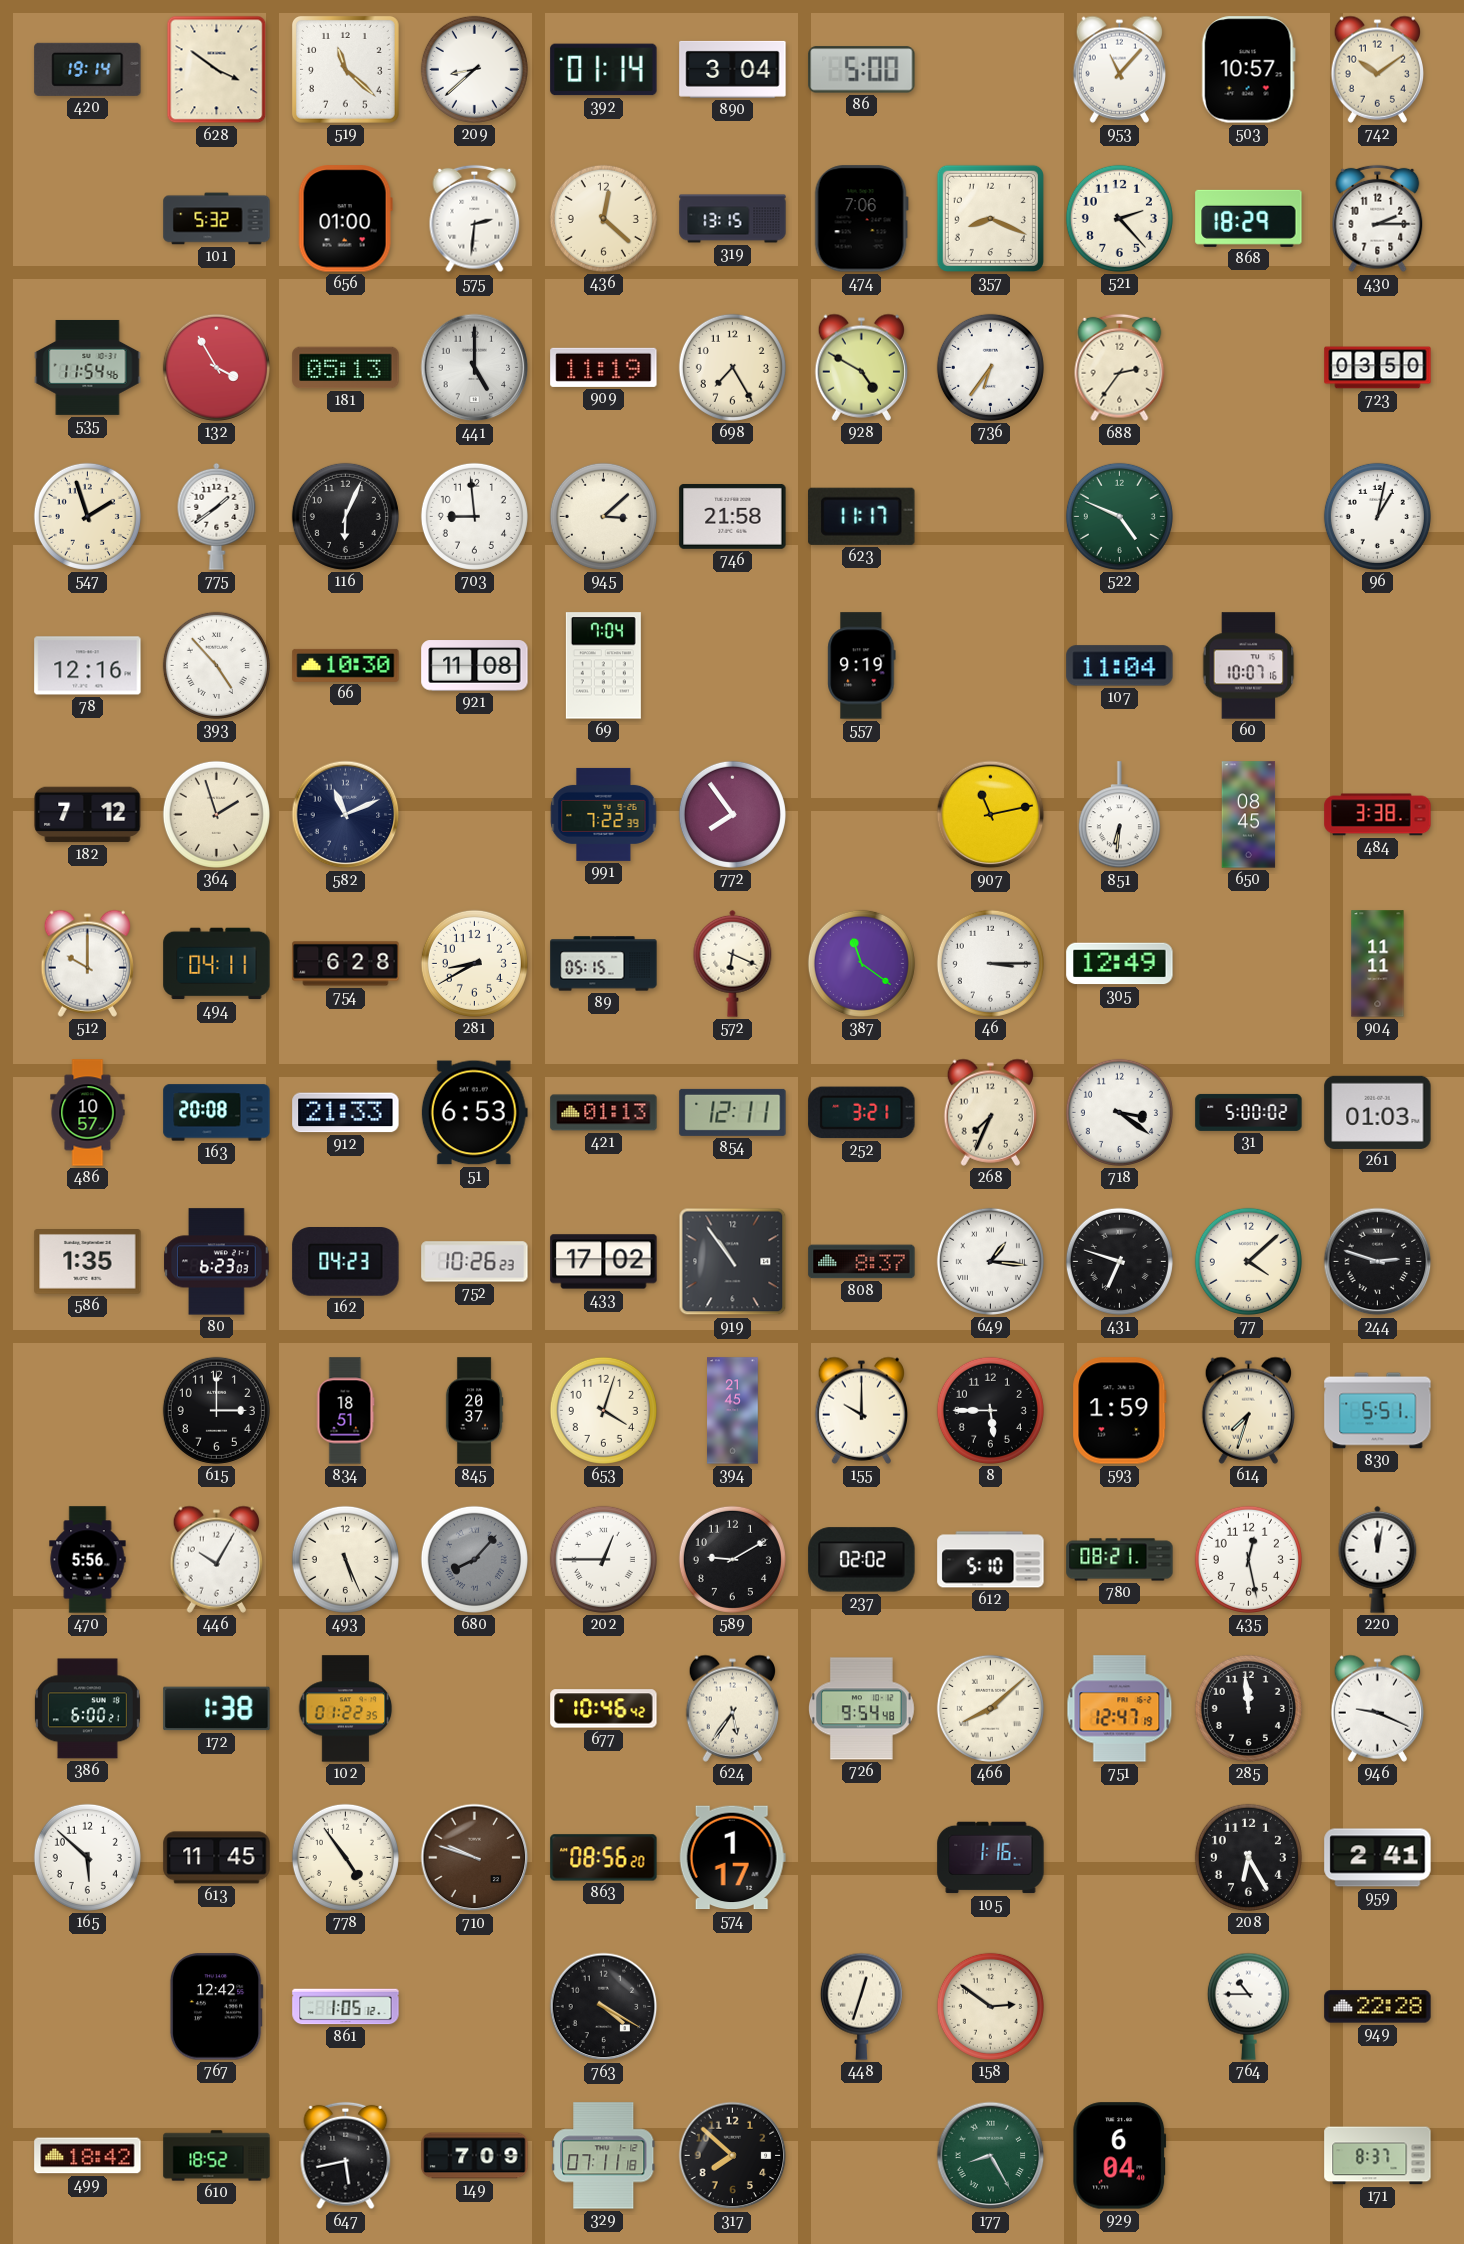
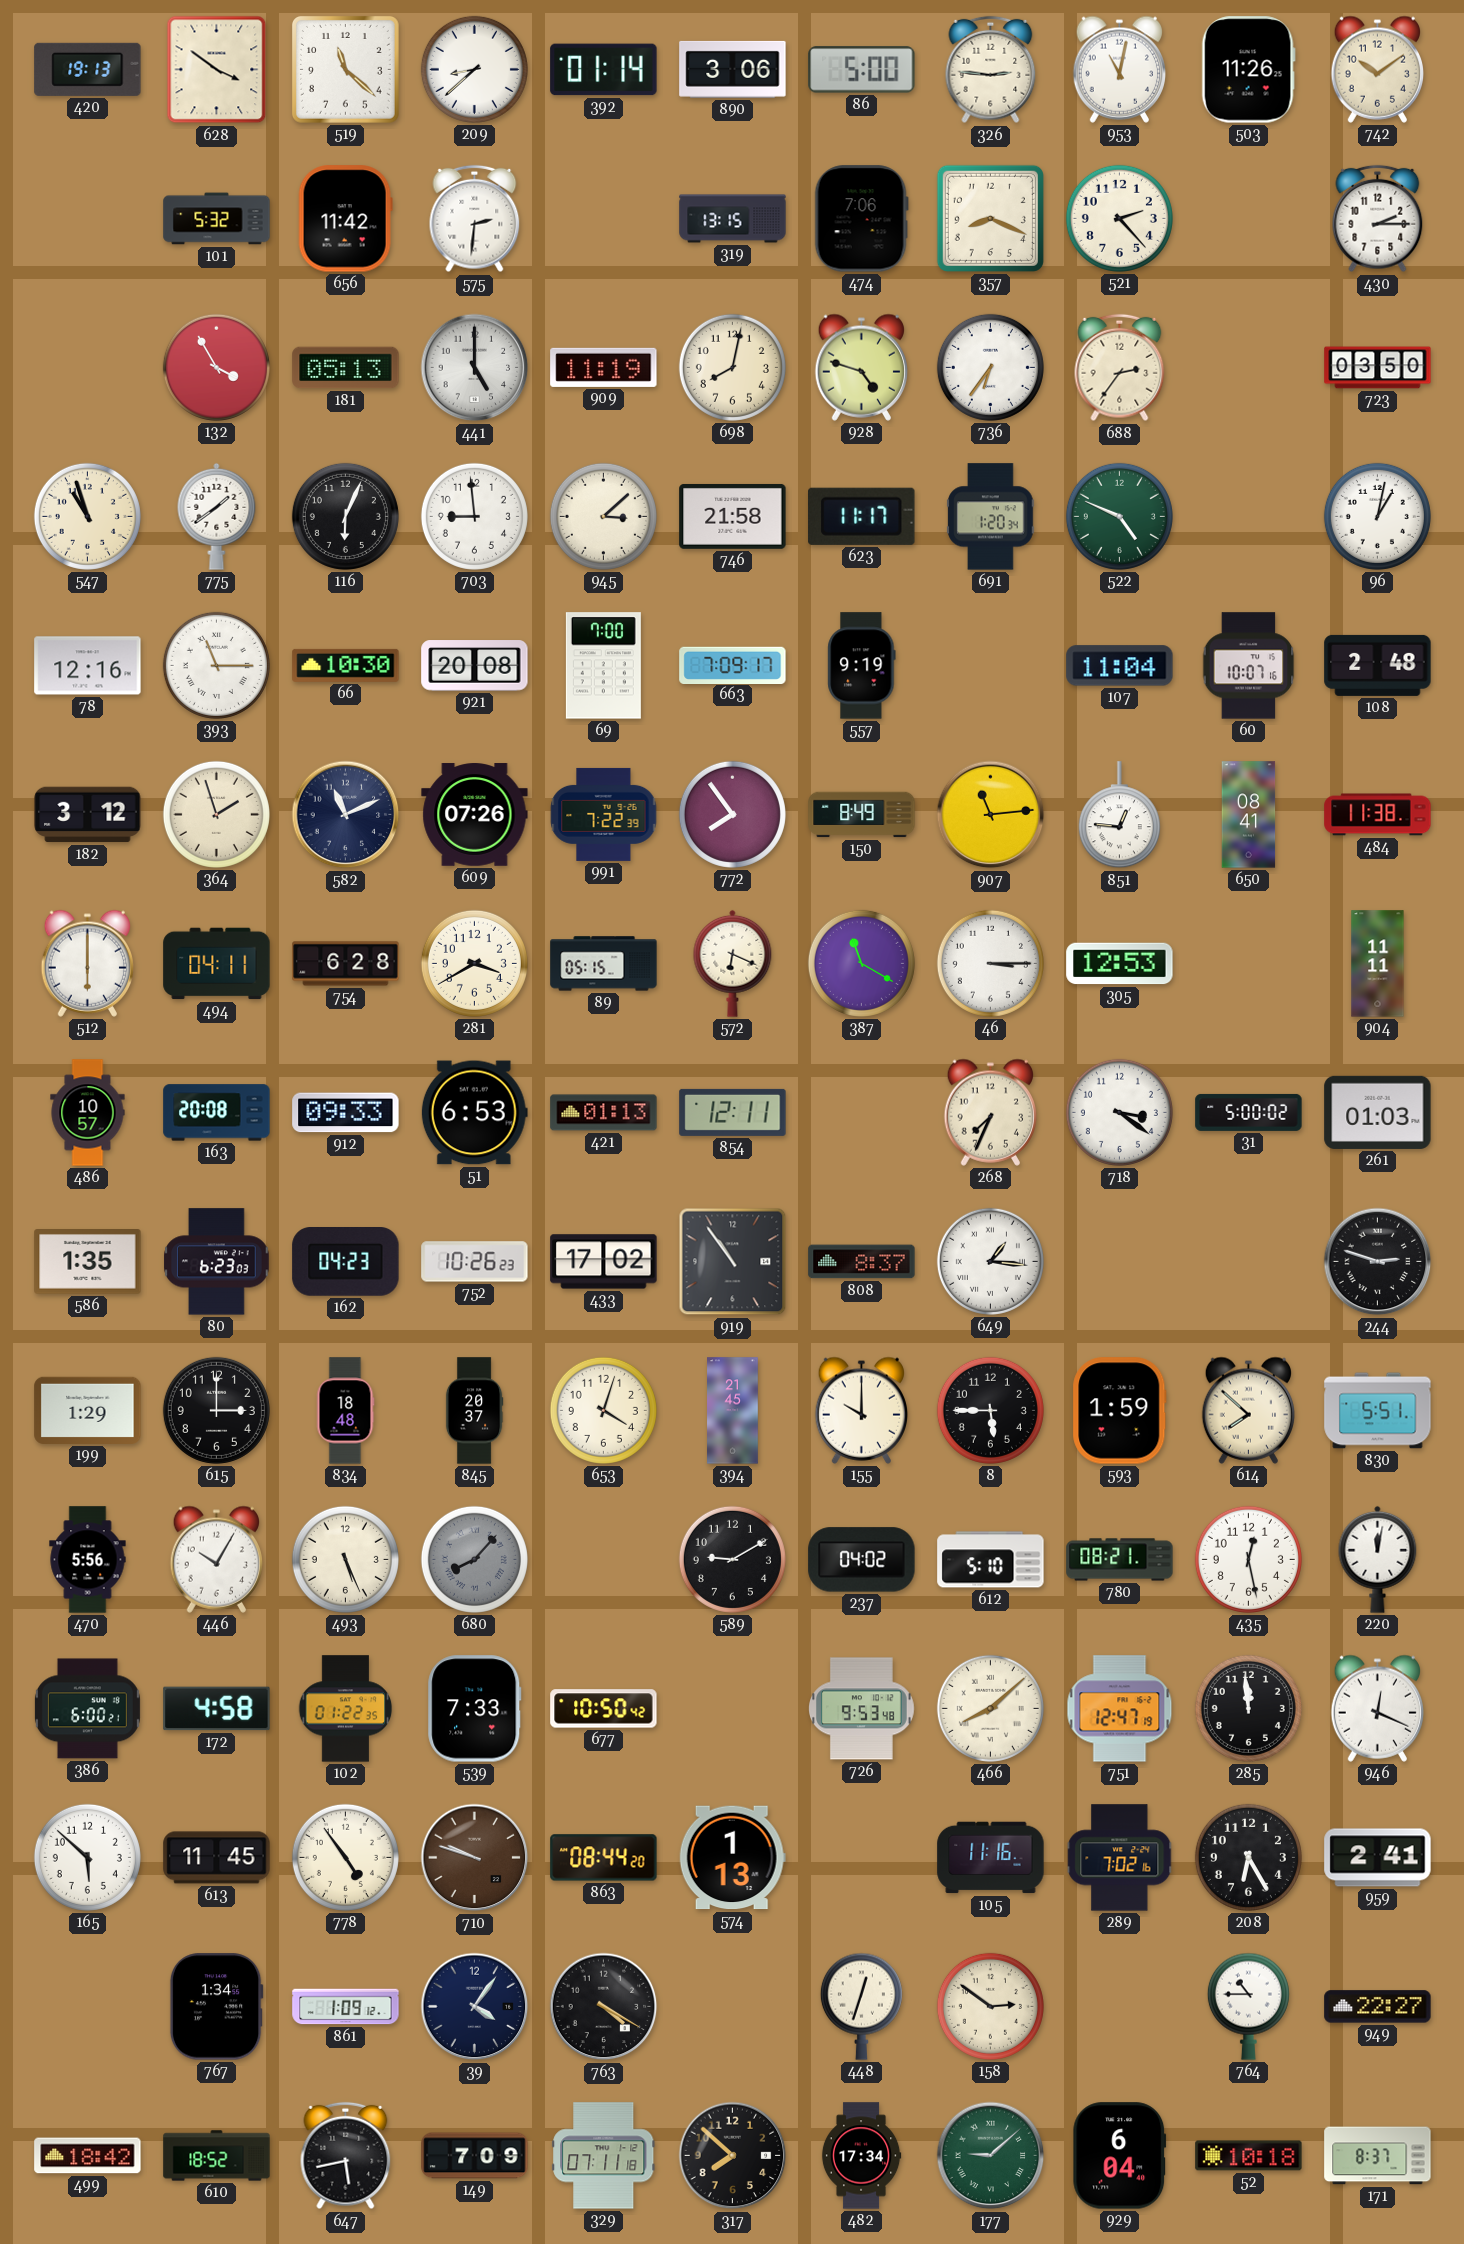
420: 19:14 -> 19:13
890: 3:04 -> 3:06
326: none -> 2:46
953: 11:07 -> 11:02
503: 10:57 -> 11:26
656: 01:00 -> 11:42
436: 12:22 -> none
868: 18:29 -> none
535: 11:54 -> none
698: 7:25 -> 8:02
928: 4:50 -> 4:48
547: 1:57 -> 10:57
691: none -> 1:20
393: 4:53 -> 11:15
921: 11:08 -> 20:08
69: 7:04 -> 7:00
663: none -> 7:09
108: none -> 2:48
182: 7:12 -> 3:12
609: none -> 07:26
150: none -> 8:49
907: 11:13 -> 11:14
851: 6:31 -> 12:46
650: 08:45 -> 08:41
484: 3:38 -> 11:38
512: 10:00 -> 6:00
281: 8:40 -> 3:40
387: 11:21 -> 11:20
305: 12:49 -> 12:53
912: 21:33 -> 09:33
252: 3:21 -> none
431: 6:48 -> none
77: 4:08 -> none
199: none -> 1:29
834: 18:51 -> 18:48
614: 7:33 -> 7:52
202: 12:45 -> none
237: 02:02 -> 04:02
172: 1:38 -> 4:58
539: none -> 7:33
677: 10:46 -> 10:50
624: 5:36 -> none
726: 9:54 -> 9:53
946: 9:19 -> 12:19
863: 08:56 -> 08:44
574: 1:17 -> 1:13
105: 1:16 -> 11:16
289: none -> 7:02
767: 12:42 -> 1:34
861: 1:05 -> 1:09
39: none -> 4:06
949: 22:28 -> 22:27
482: none -> 17:34
177: 8:25 -> 9:08
52: none -> 10:18
